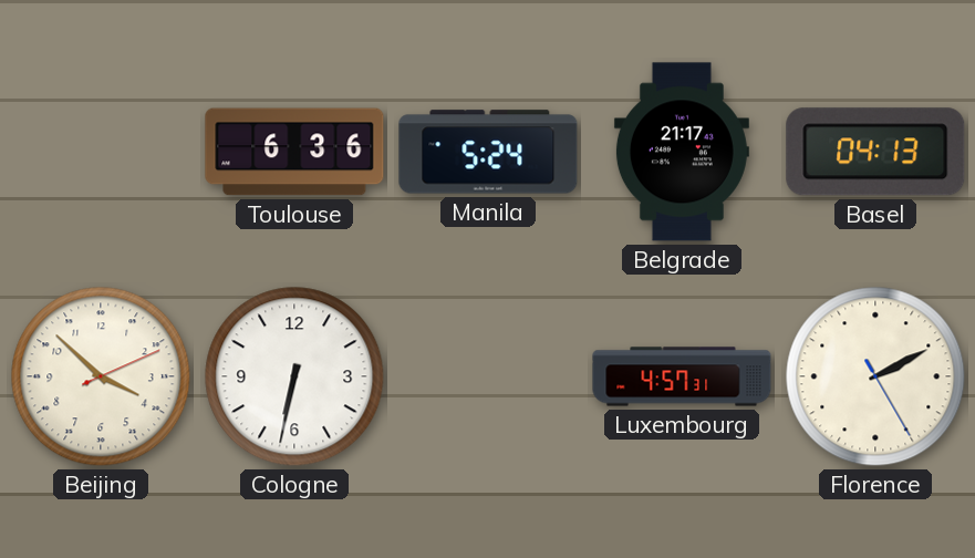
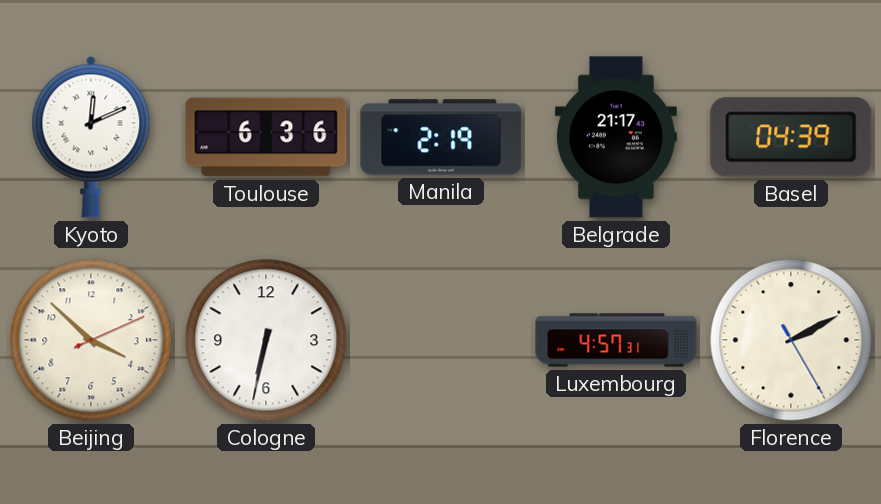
Kyoto: none -> 12:11
Manila: 5:24 -> 2:19
Basel: 04:13 -> 04:39
